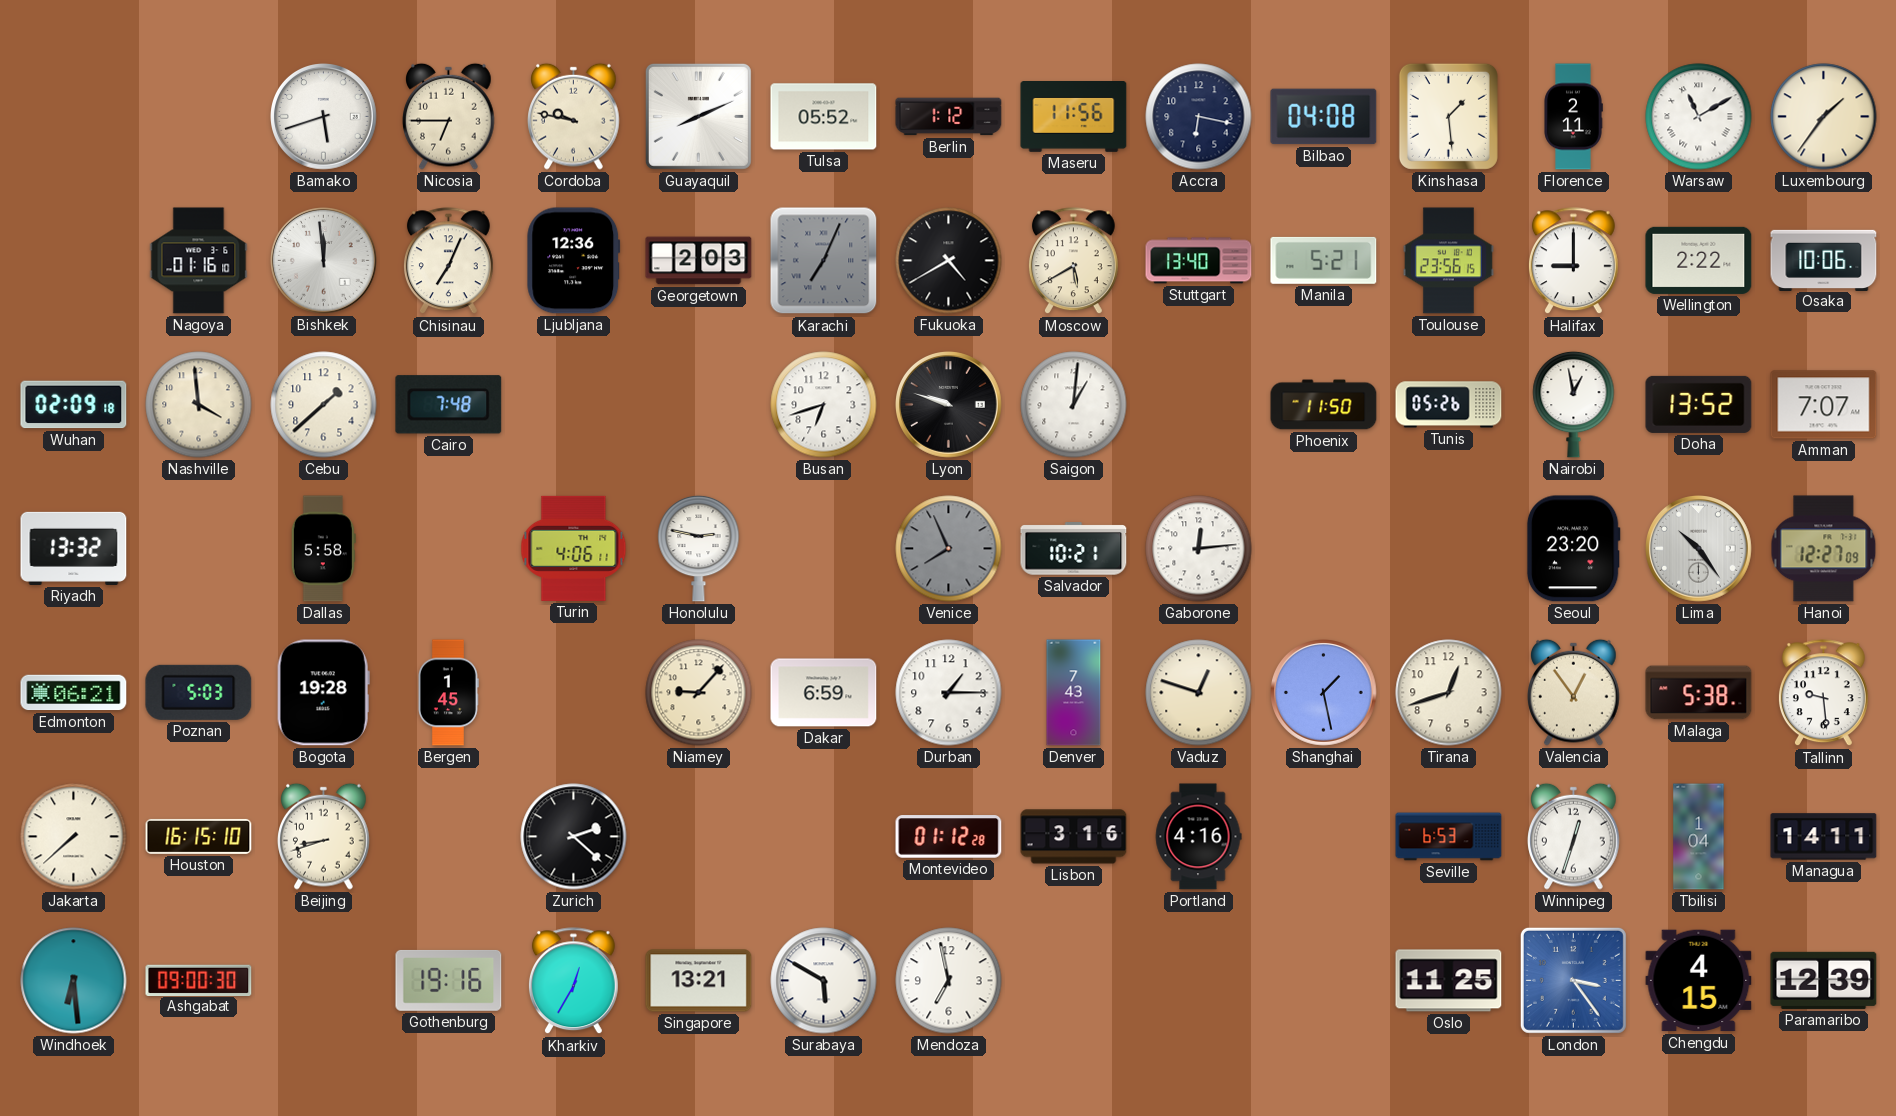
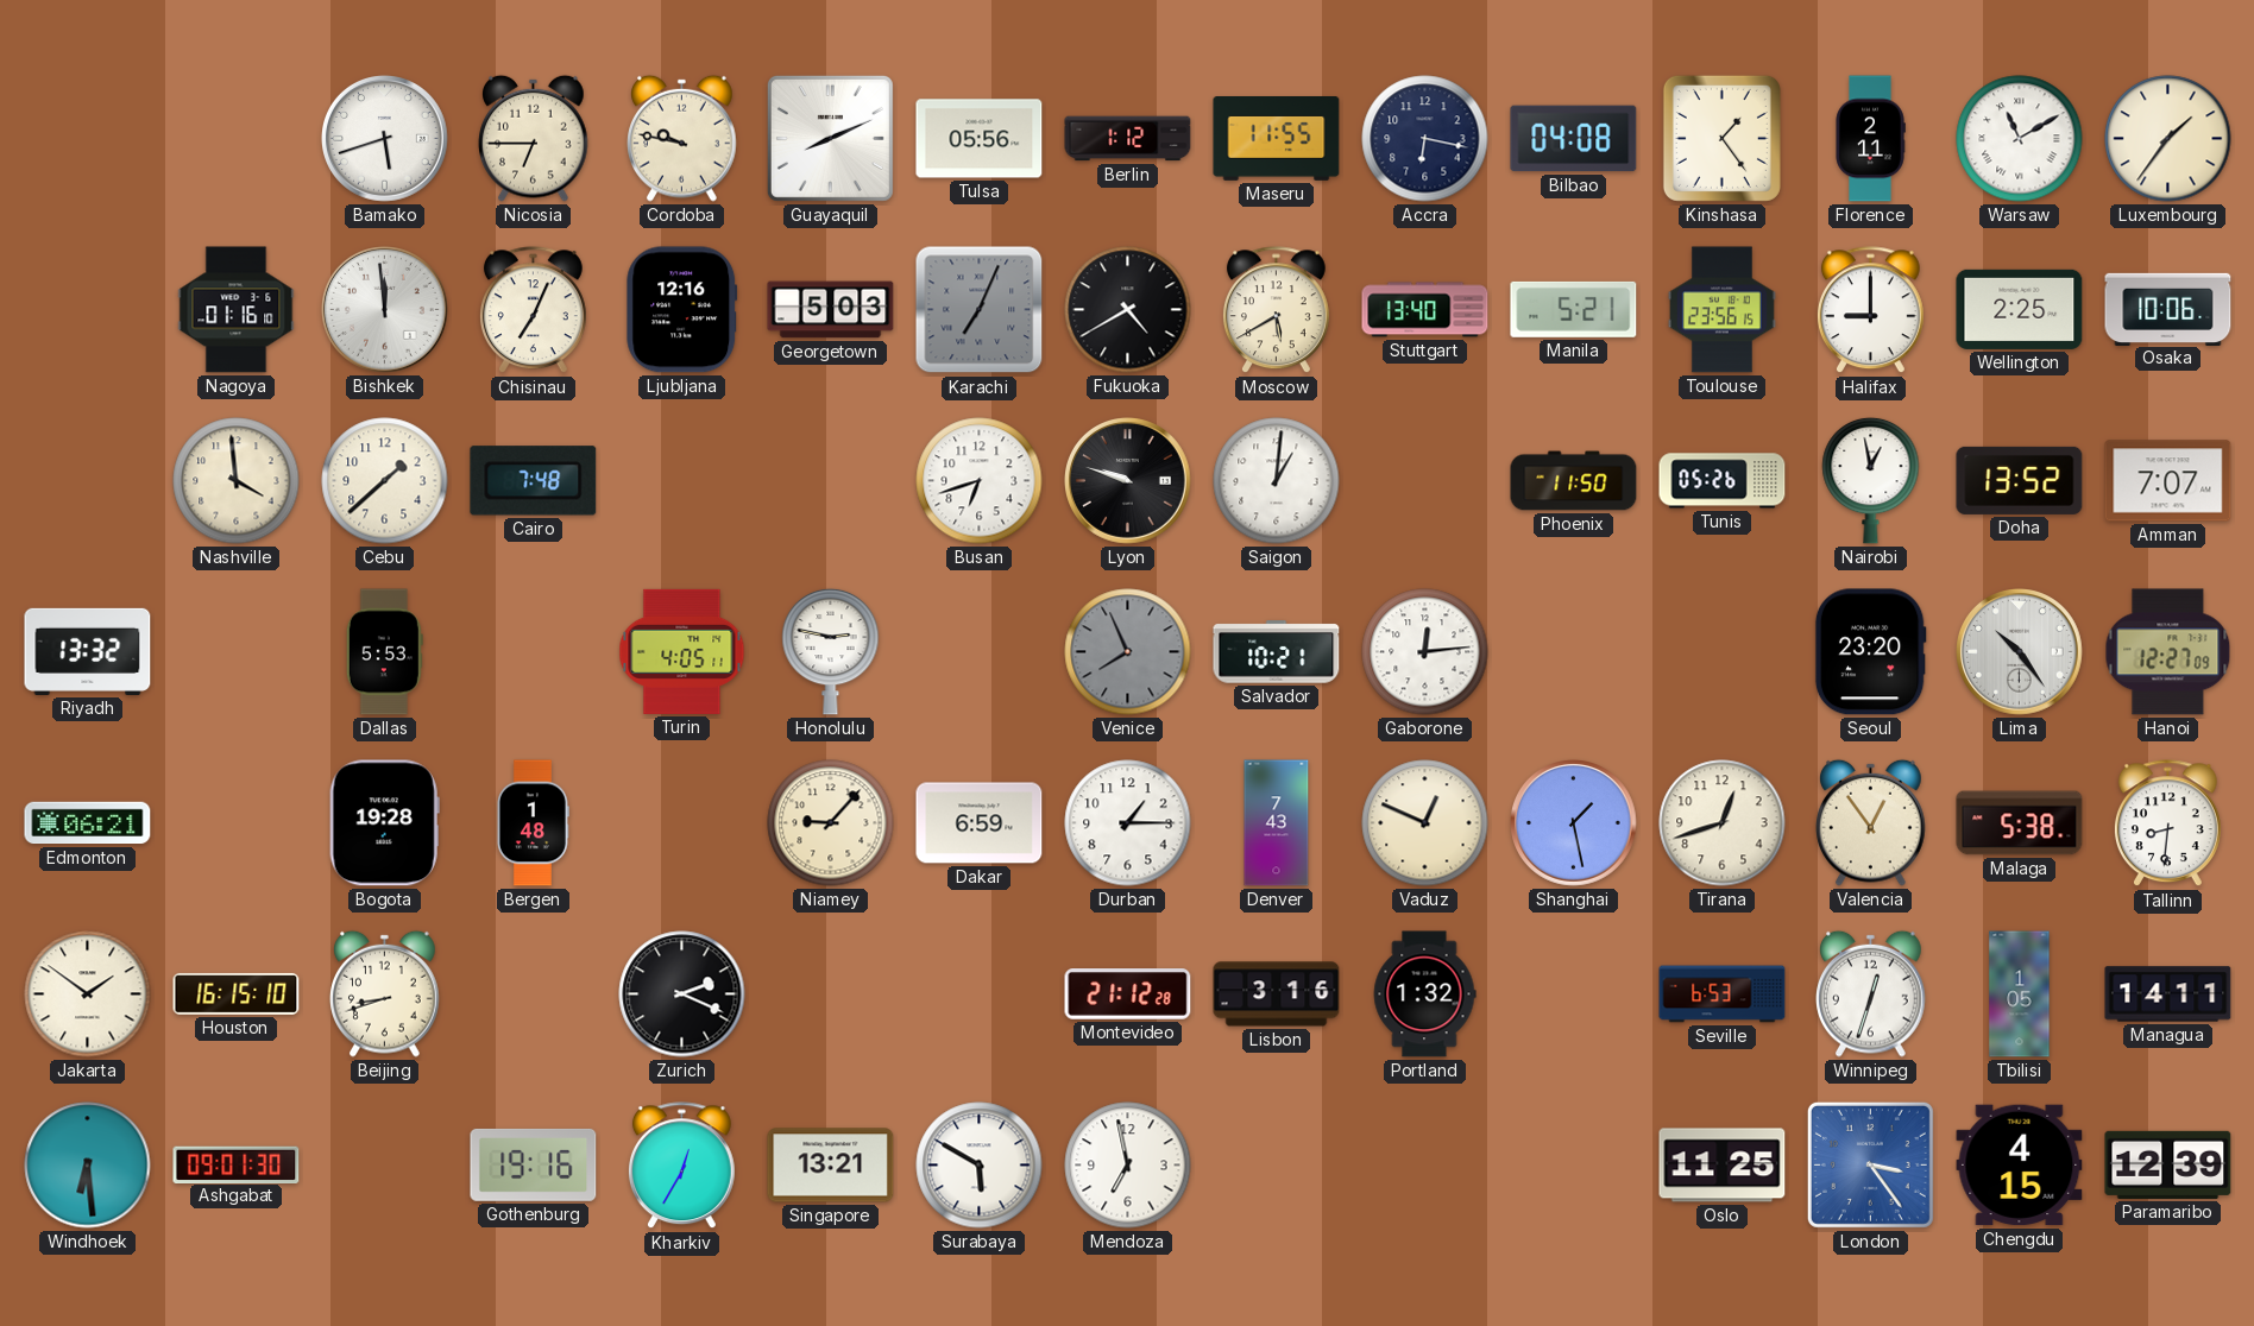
Tulsa: 05:52 -> 05:56
Maseru: 11:56 -> 11:55
Kinshasa: 1:29 -> 1:24
Ljubljana: 12:36 -> 12:16
Georgetown: 2:03 -> 5:03
Wellington: 2:22 -> 2:25
Wuhan: 02:09 -> none
Dallas: 5:58 -> 5:53
Turin: 4:06 -> 4:05
Poznan: 5:03 -> none
Bergen: 1:45 -> 1:48
Vaduz: 12:48 -> 12:49
Tallinn: 9:29 -> 8:31
Jakarta: 7:38 -> 1:51
Zurich: 2:22 -> 2:19
Montevideo: 01:12 -> 21:12
Portland: 4:16 -> 1:32
Tbilisi: 1:04 -> 1:05
Ashgabat: 09:00 -> 09:01
